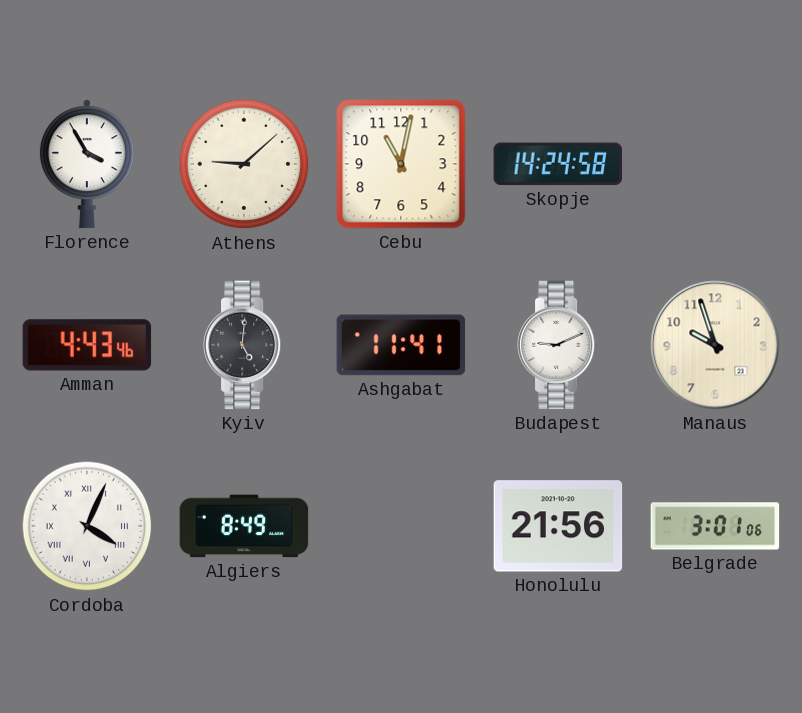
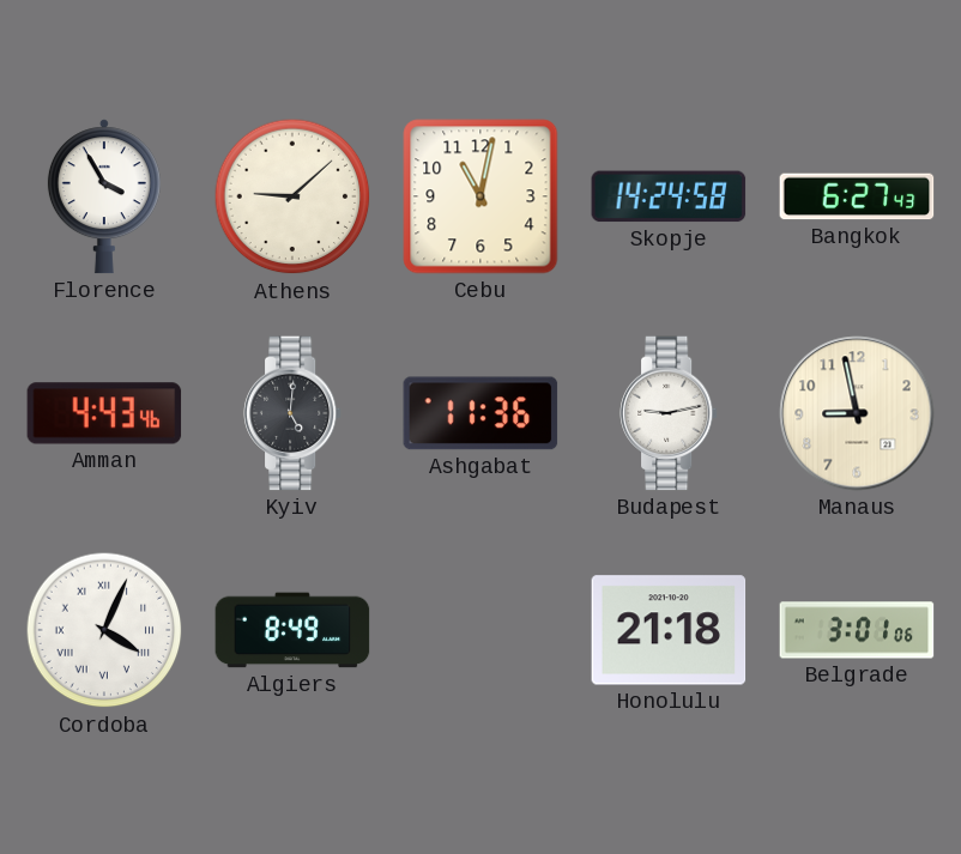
Bangkok: none -> 6:27
Ashgabat: 11:41 -> 11:36
Budapest: 9:11 -> 9:13
Manaus: 9:57 -> 8:58
Honolulu: 21:56 -> 21:18
